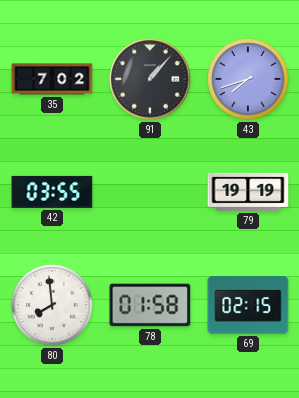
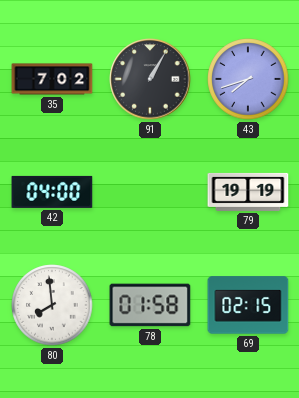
91: 1:07 -> 1:05
42: 03:55 -> 04:00
